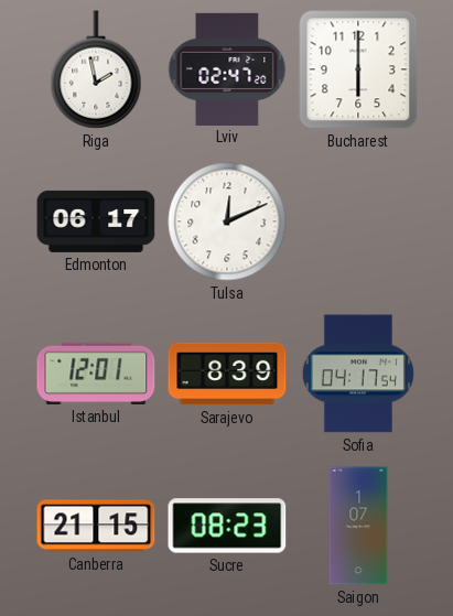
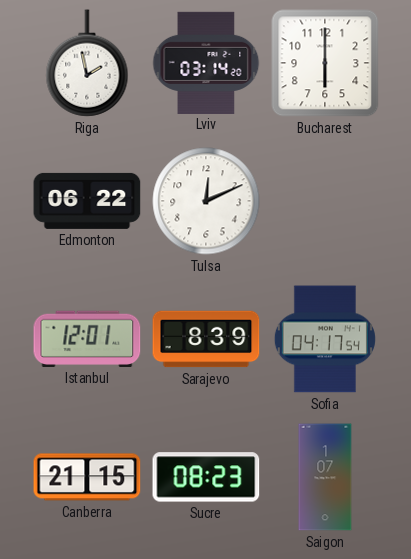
Lviv: 02:47 -> 03:14
Edmonton: 06:17 -> 06:22
